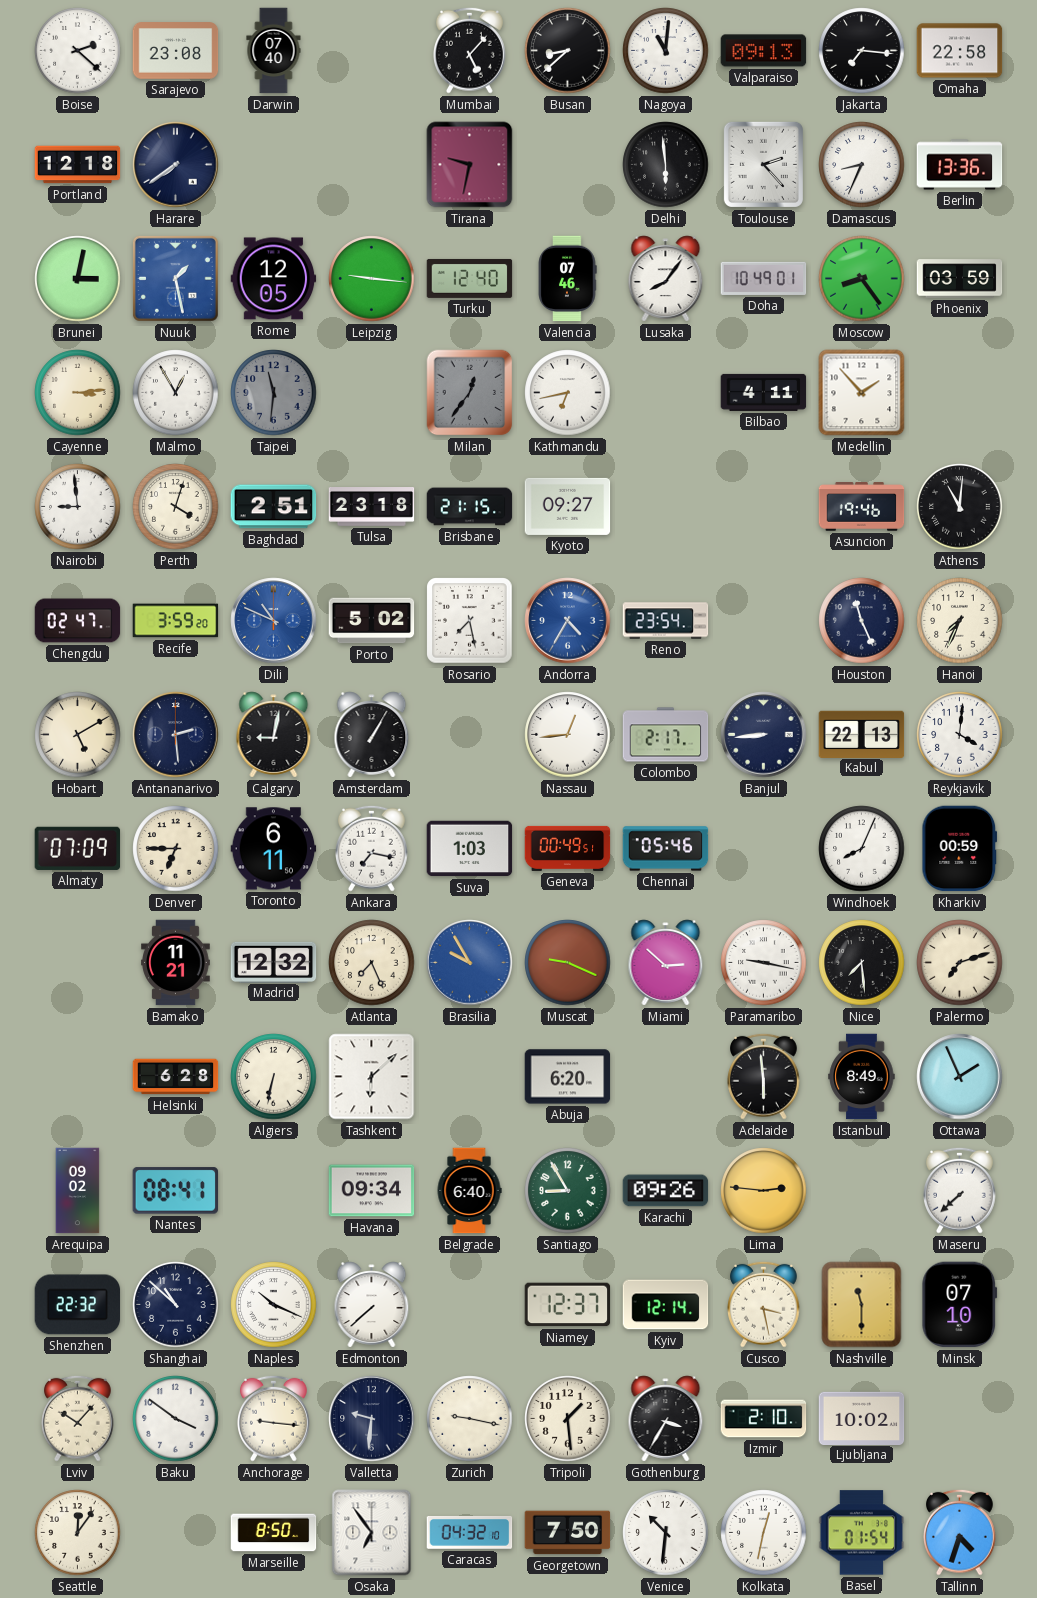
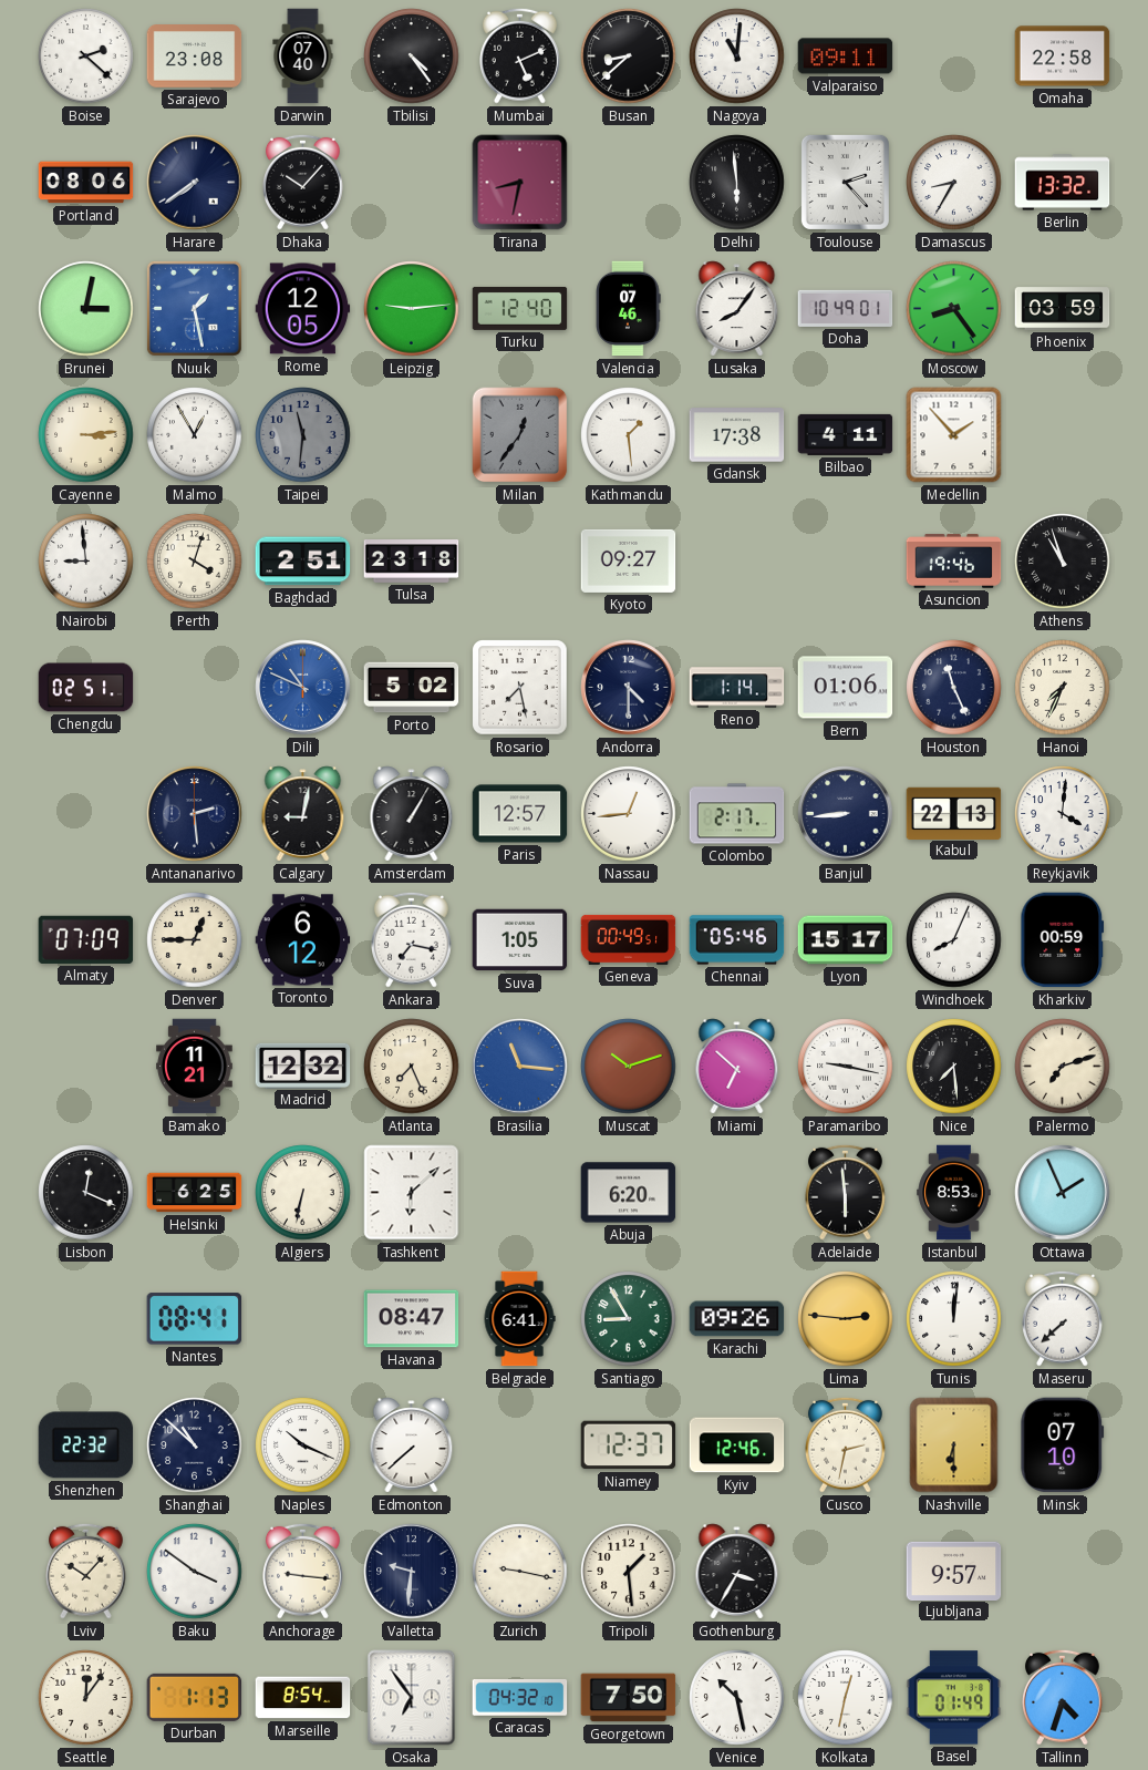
Tbilisi: none -> 4:24
Mumbai: 5:07 -> 5:11
Valparaiso: 09:13 -> 09:11
Jakarta: 7:16 -> none
Portland: 12:18 -> 08:06
Dhaka: none -> 10:07
Tirana: 9:32 -> 8:32
Damascus: 8:34 -> 8:35
Berlin: 13:36 -> 13:32
Leipzig: 9:16 -> 9:14
Kathmandu: 6:43 -> 1:29
Gdansk: none -> 17:38
Brisbane: 21:15 -> none
Athens: 11:01 -> 10:57
Chengdu: 02:47 -> 02:51
Recife: 3:59 -> none
Andorra: 4:35 -> 4:30
Andorra dial: blue -> navy
Reno: 23:54 -> 1:14
Bern: none -> 01:06
Hobart: 5:10 -> none
Paris: none -> 12:57
Denver: 6:45 -> 12:45
Toronto: 6:11 -> 6:12
Suva: 1:03 -> 1:05
Lyon: none -> 15:17
Brasilia: 9:55 -> 11:16
Muscat: 9:19 -> 10:12
Miami: 2:52 -> 6:52
Lisbon: none -> 12:19
Helsinki: 6:28 -> 6:25
Istanbul: 8:49 -> 8:53
Arequipa: 09:02 -> none
Havana: 09:34 -> 08:47
Belgrade: 6:40 -> 6:41
Tunis: none -> 12:01
Kyiv: 12:14 -> 12:46
Cusco: 3:28 -> 2:32
Nashville: 11:30 -> 6:30
Izmir: 2:10 -> none
Ljubljana: 10:02 -> 9:57
Durban: none -> 1:13
Marseille: 8:50 -> 8:54
Venice: 10:31 -> 10:28
Basel: 01:54 -> 01:49
